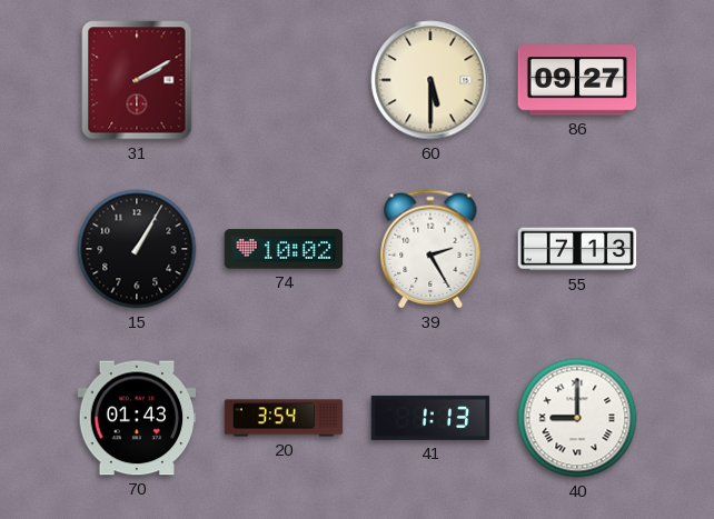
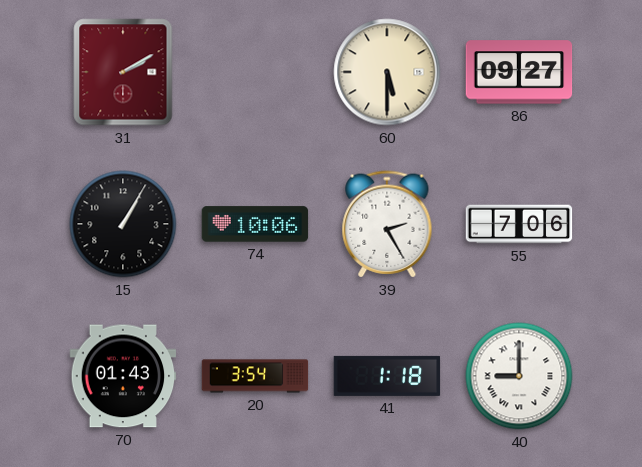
74: 10:02 -> 10:06
55: 7:13 -> 7:06
41: 1:13 -> 1:18
